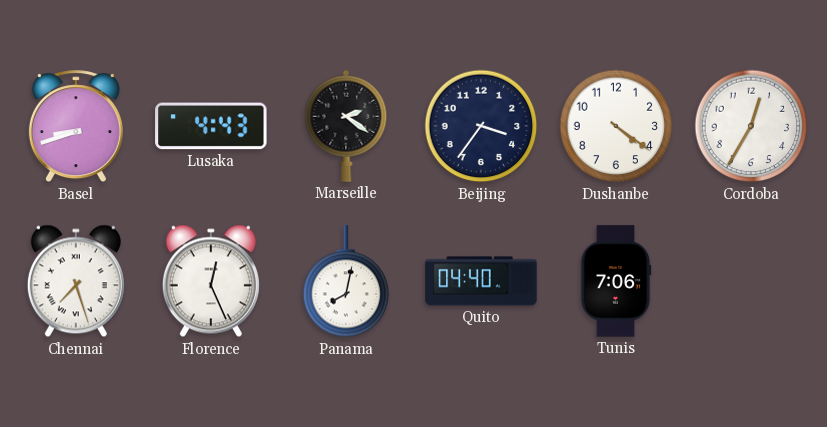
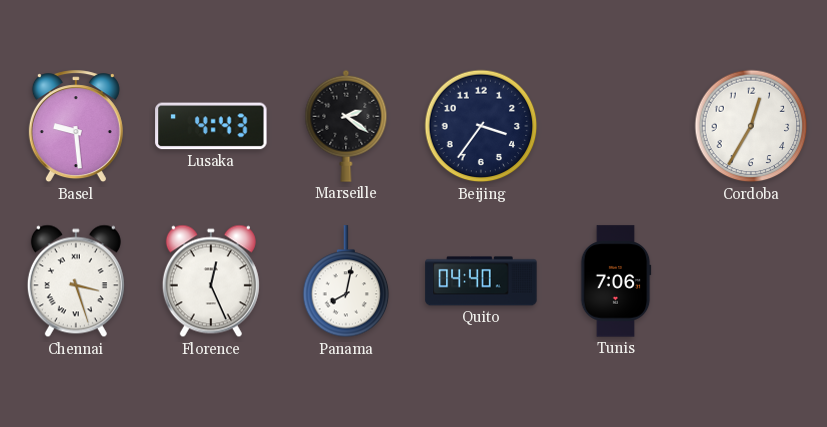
Basel: 8:42 -> 9:29
Dushanbe: 4:21 -> none
Chennai: 7:27 -> 3:27
